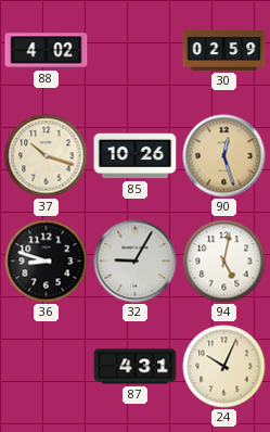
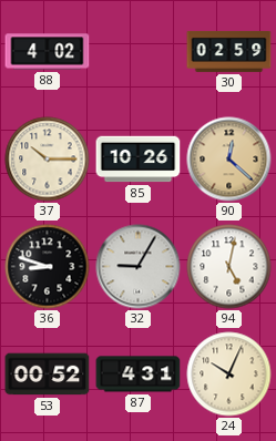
37: 10:18 -> 10:15
90: 12:27 -> 12:22
53: none -> 00:52
